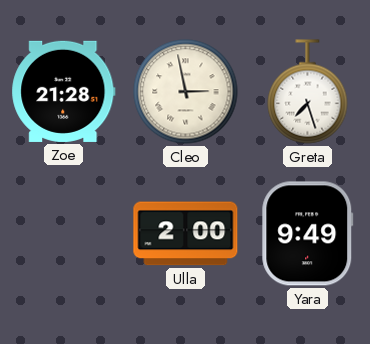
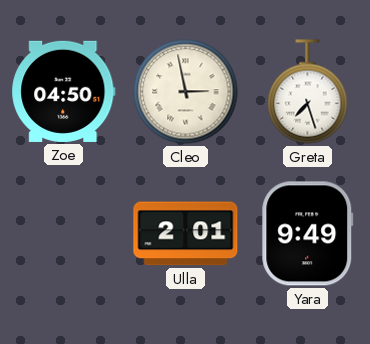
Zoe: 21:28 -> 04:50
Ulla: 2:00 -> 2:01
